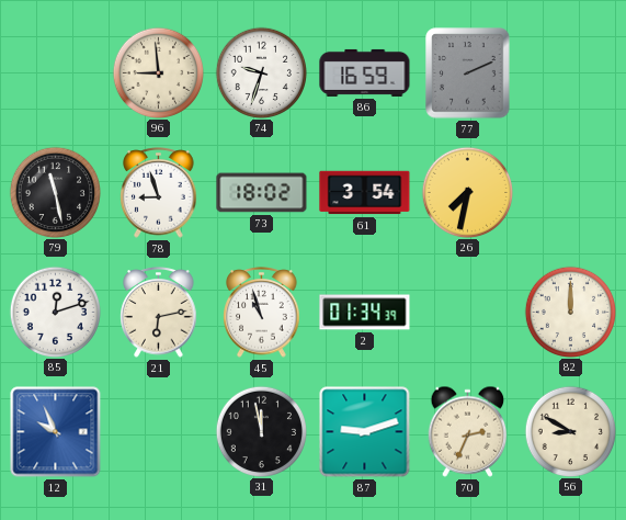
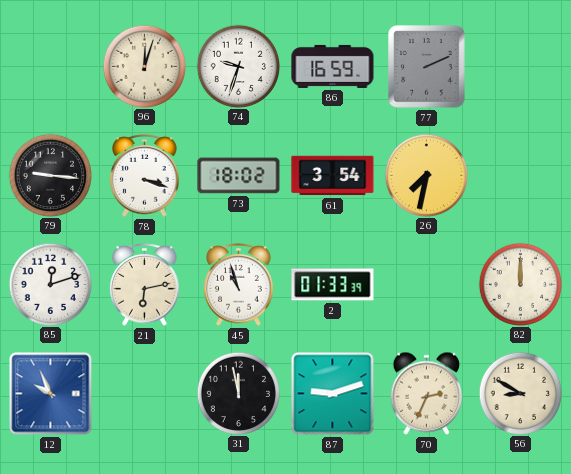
96: 8:59 -> 12:03
79: 11:28 -> 9:16
78: 8:57 -> 3:18
2: 01:34 -> 01:33
